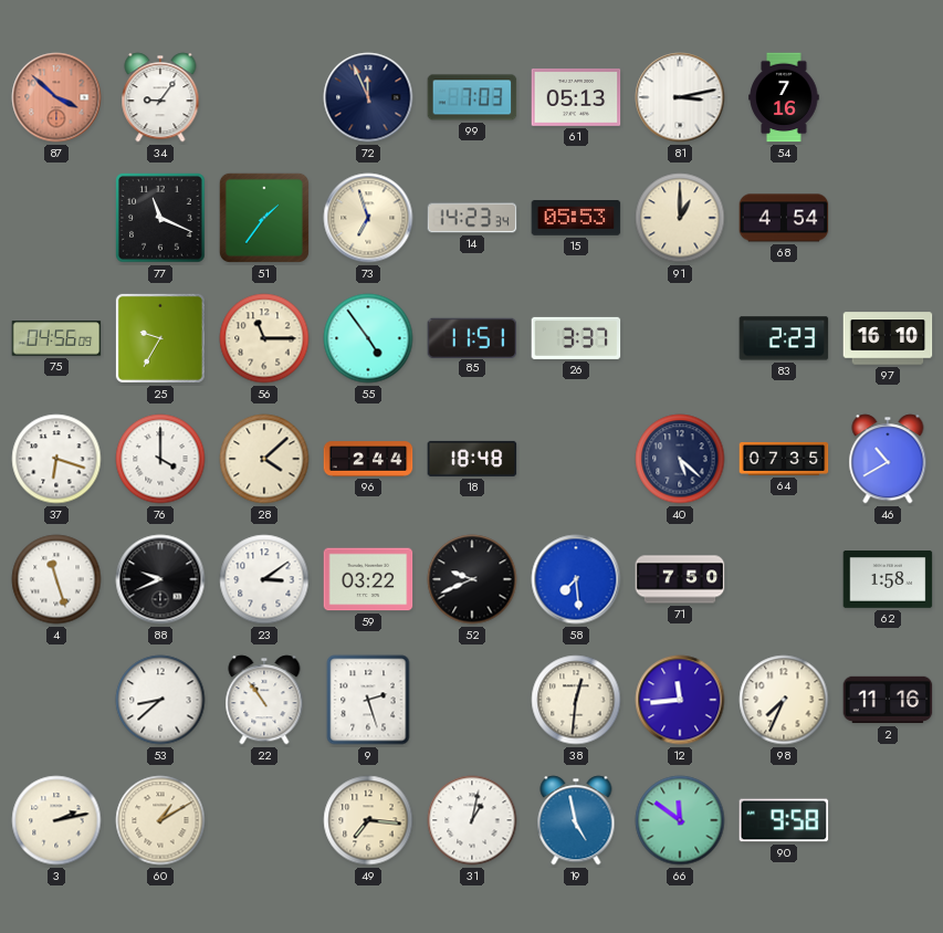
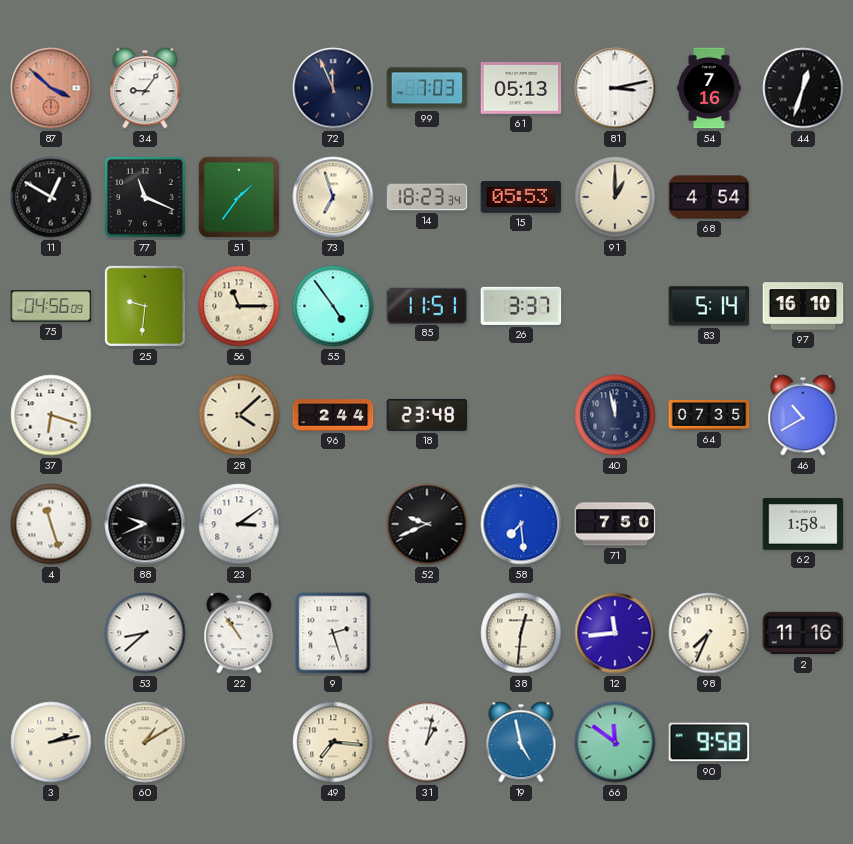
44: none -> 12:33
11: none -> 12:50
14: 14:23 -> 18:23
25: 9:35 -> 9:31
83: 2:23 -> 5:14
76: 4:00 -> none
18: 18:48 -> 23:48
40: 5:22 -> 11:58
59: 03:22 -> none
